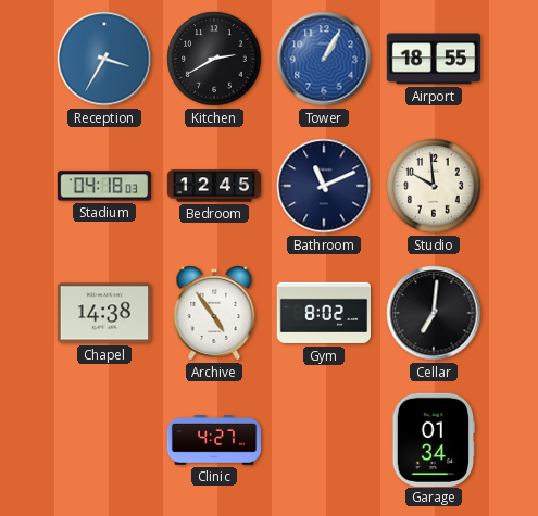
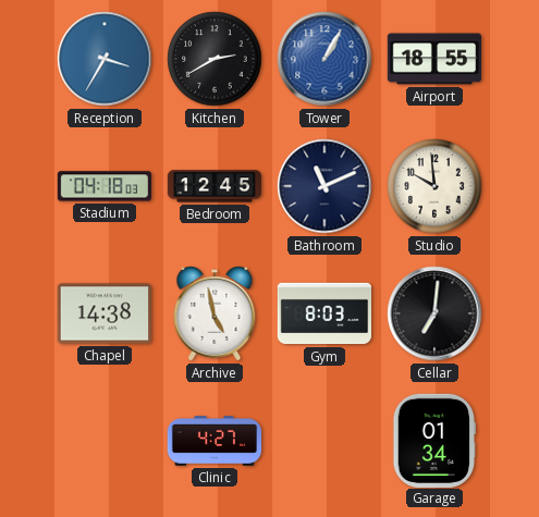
Archive: 4:54 -> 4:58
Gym: 8:02 -> 8:03
